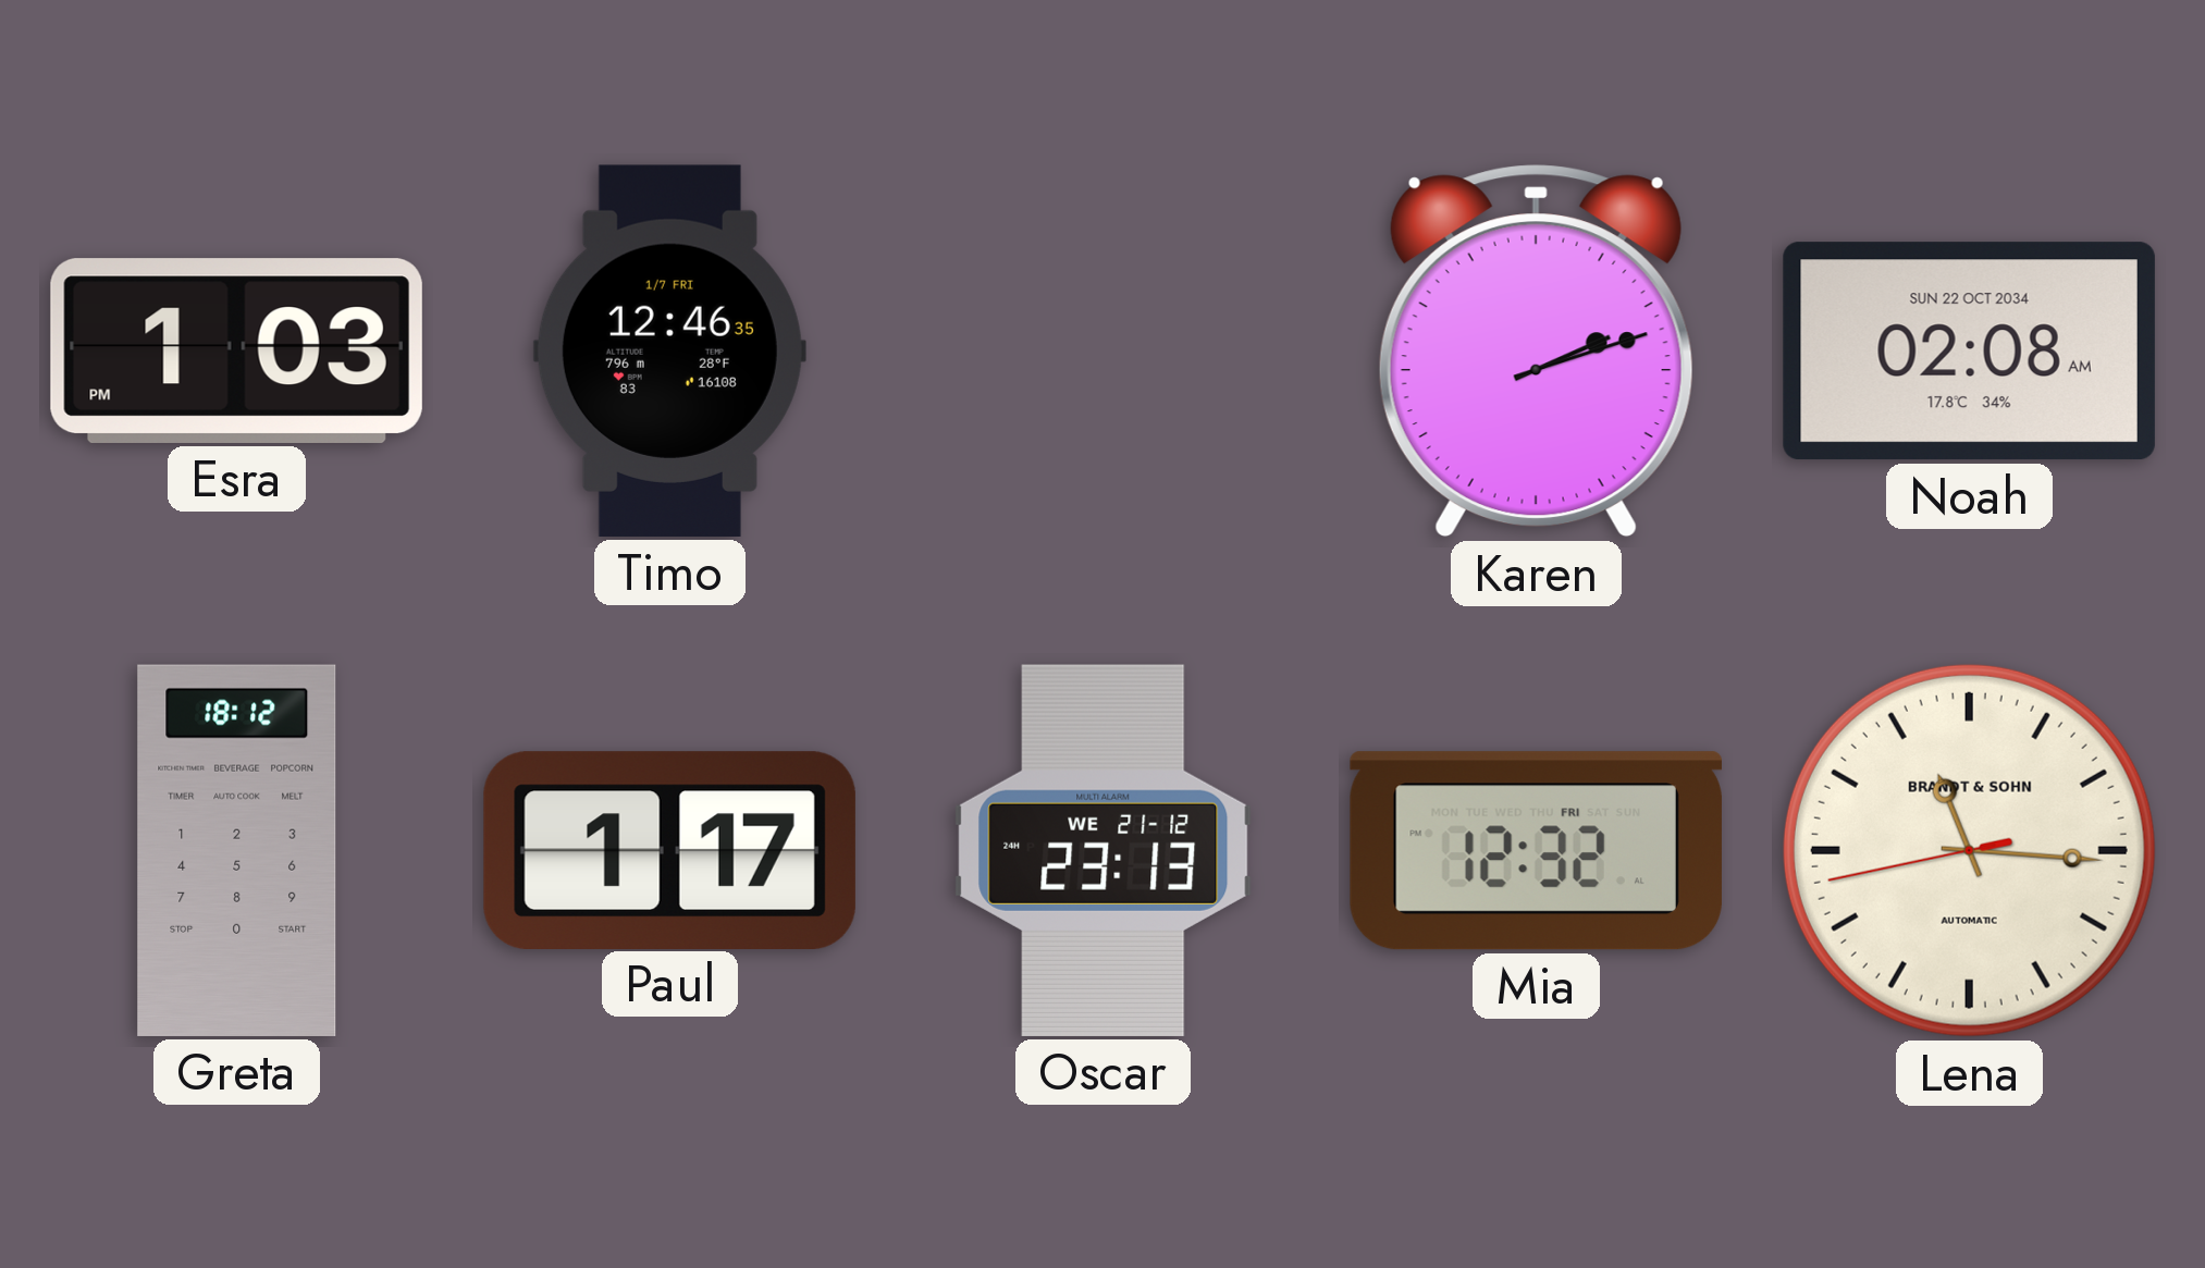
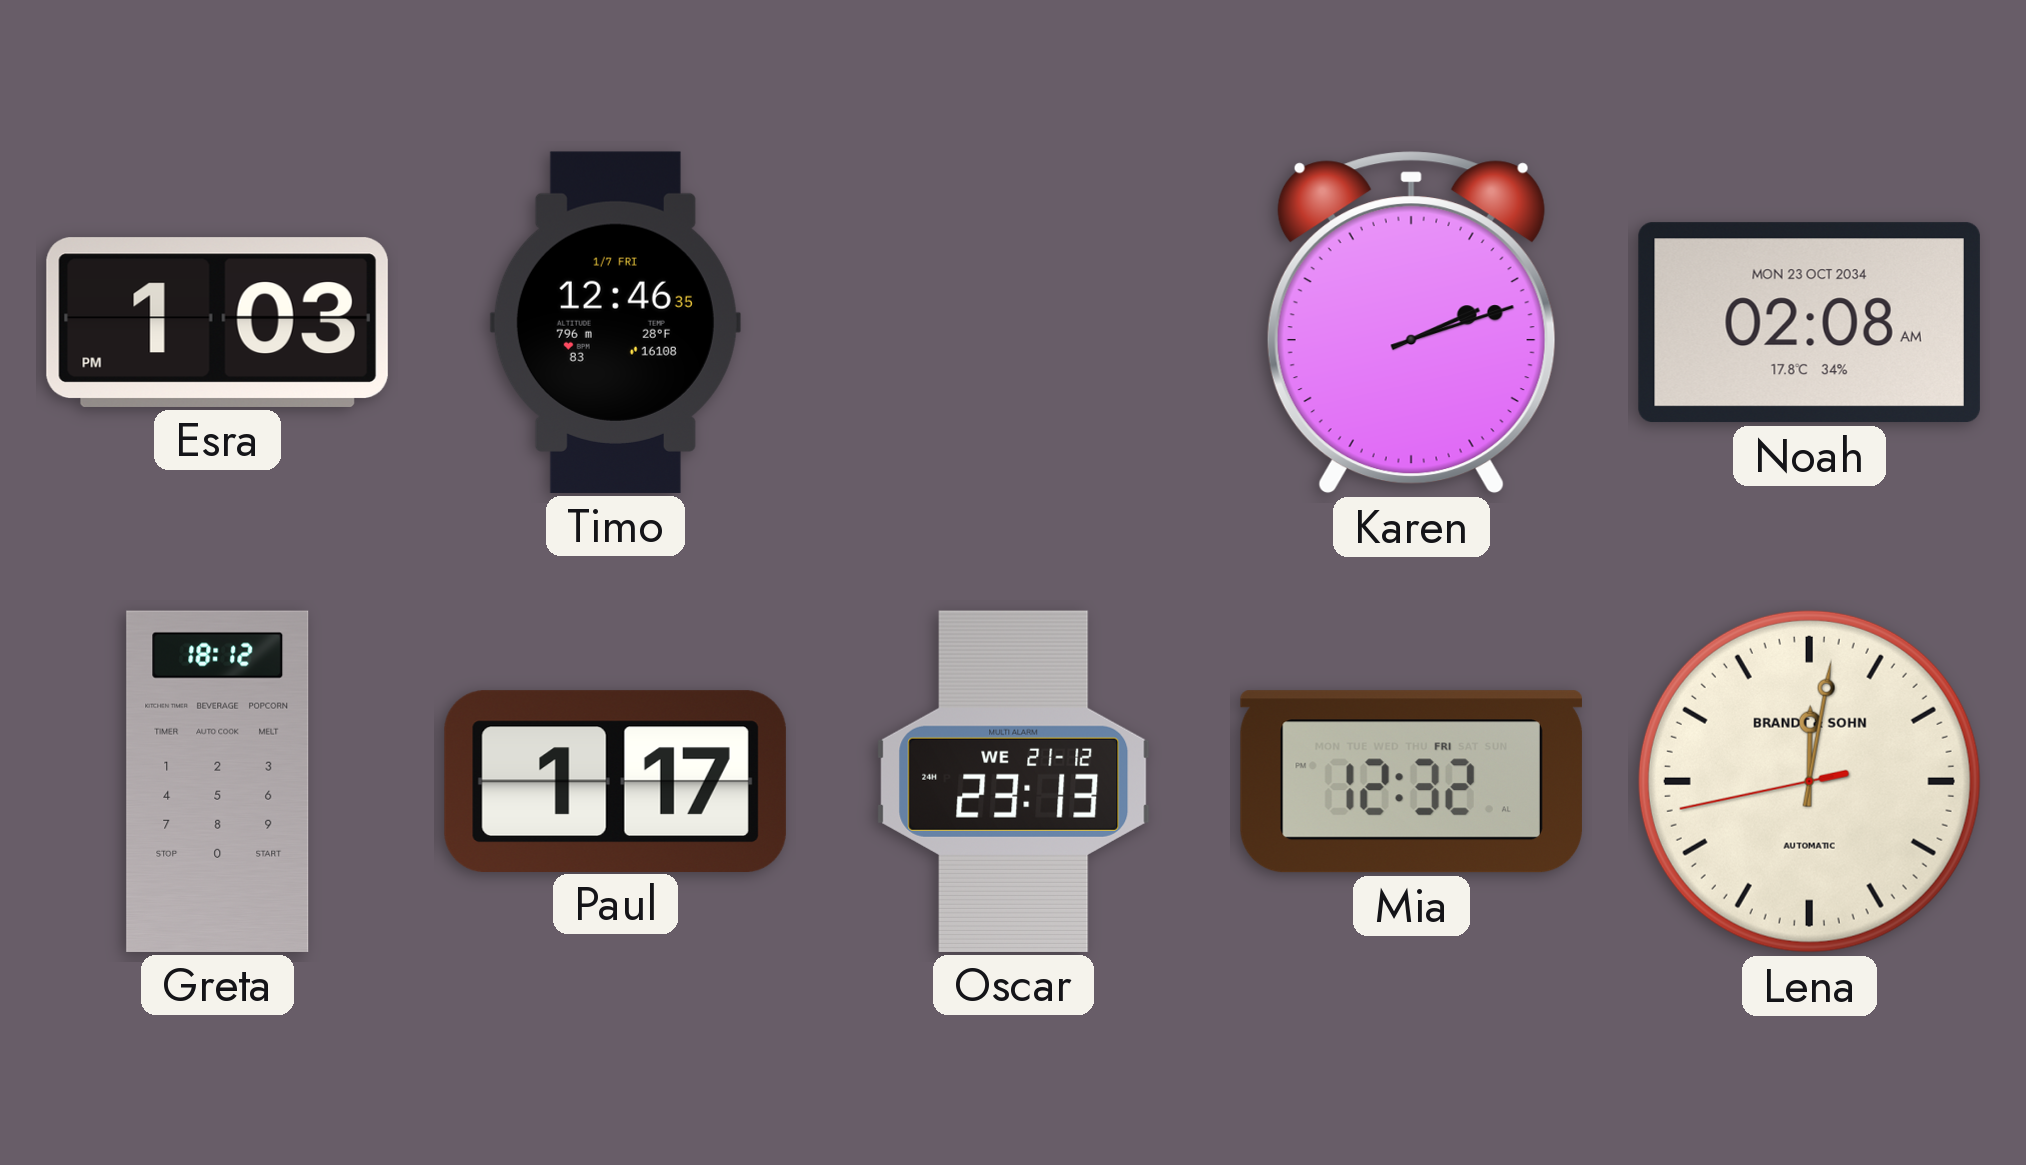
Noah date: SUN 22 OCT 2034 -> MON 23 OCT 2034
Lena: 11:15 -> 12:01
